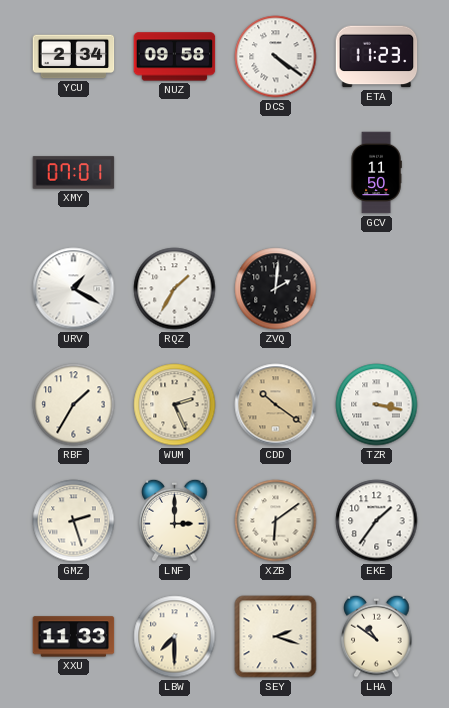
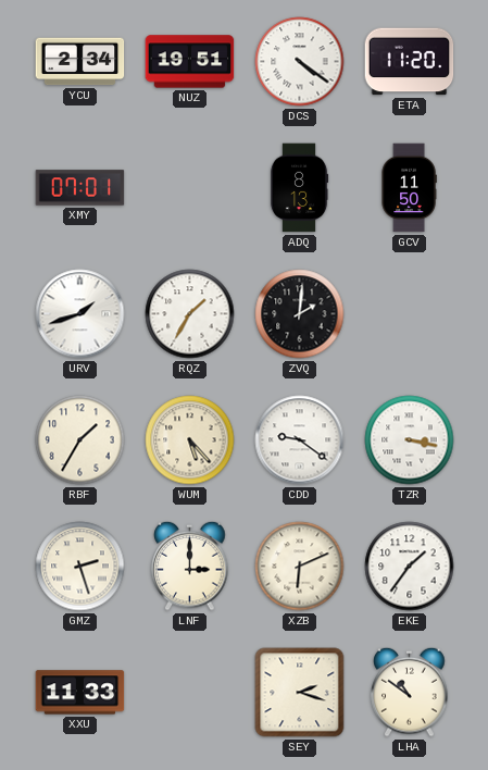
NUZ: 09:58 -> 19:51
ETA: 11:23 -> 11:20
ADQ: none -> 8:13
URV: 1:20 -> 1:42
WUM: 2:26 -> 5:23
CDD: 10:21 -> 9:21
CDD dial: champagne -> white
XZB: 6:09 -> 6:11
LBW: 7:30 -> none
